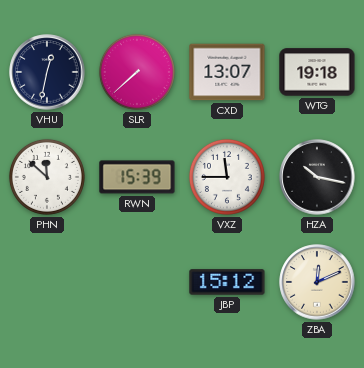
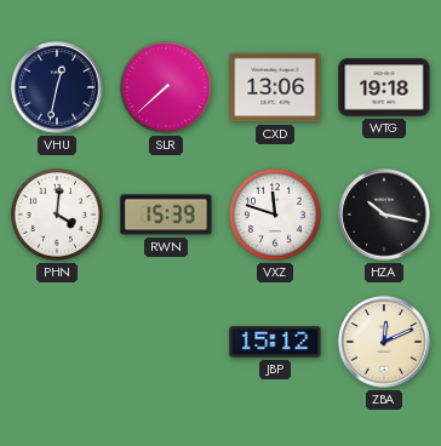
CXD: 13:07 -> 13:06
PHN: 11:52 -> 4:01
VXZ: 11:45 -> 11:48
